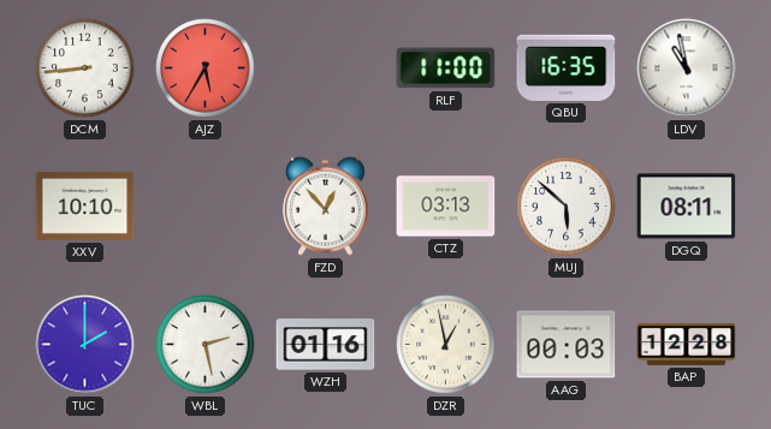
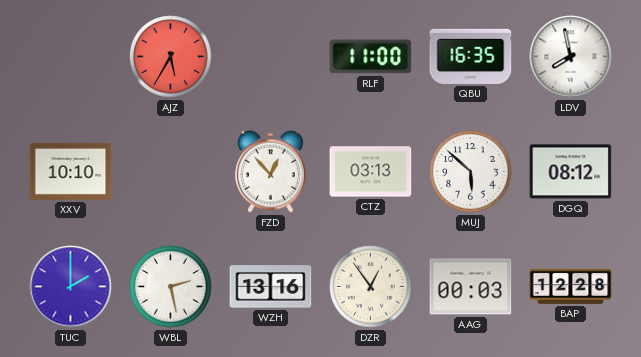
DCM: 8:44 -> none
LDV: 10:58 -> 7:58
DGQ: 08:11 -> 08:12
WZH: 01:16 -> 13:16
DZR: 12:58 -> 12:54
